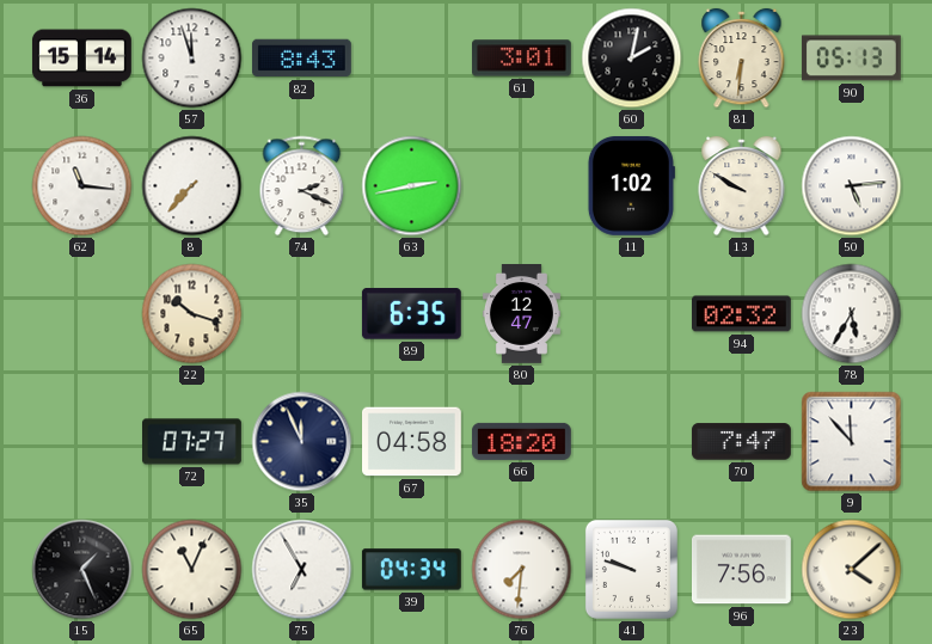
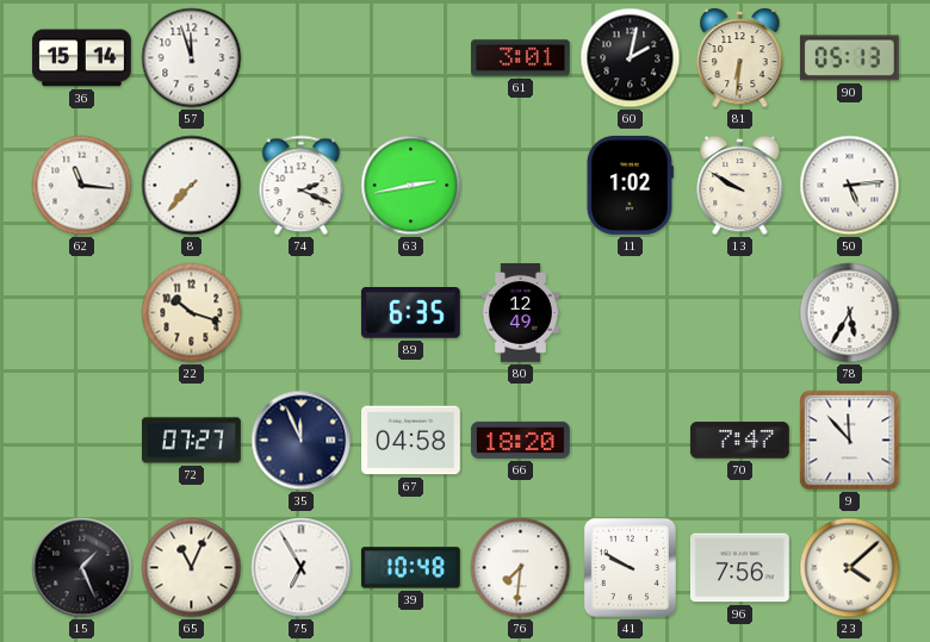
82: 8:43 -> none
80: 12:47 -> 12:49
94: 02:32 -> none
39: 04:34 -> 10:48
41: 9:48 -> 9:50
